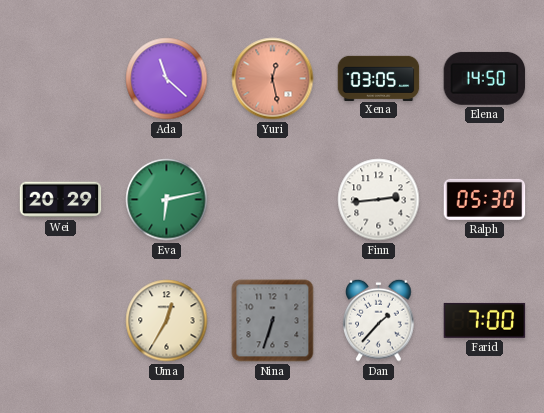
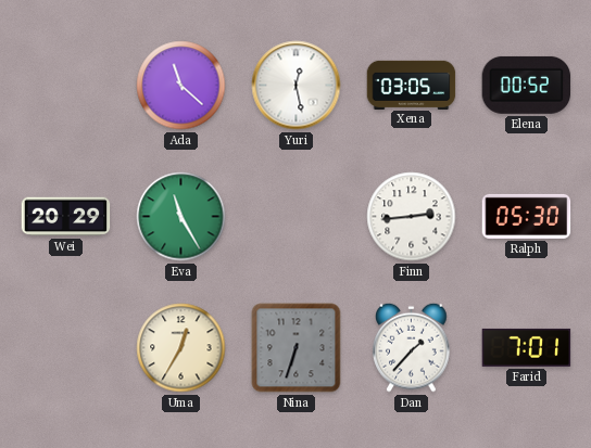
Yuri dial: salmon -> white
Elena: 14:50 -> 00:52
Eva: 6:13 -> 11:25
Farid: 7:00 -> 7:01
